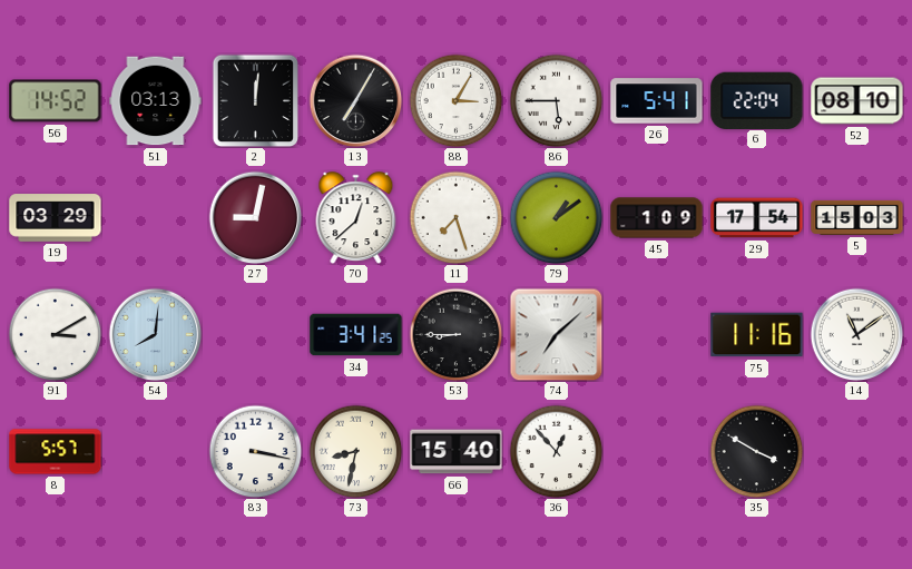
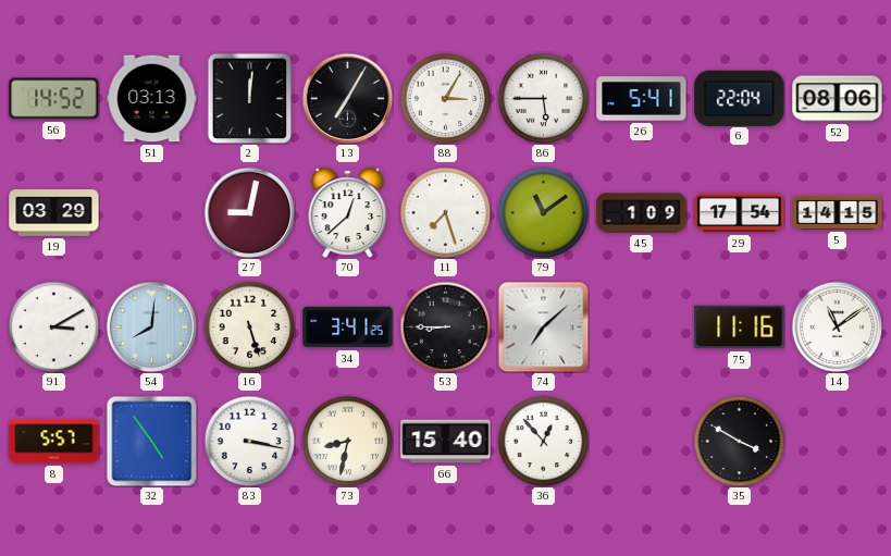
52: 08:10 -> 08:06
79: 1:09 -> 11:09
5: 15:03 -> 14:15
16: none -> 5:27
32: none -> 4:54
